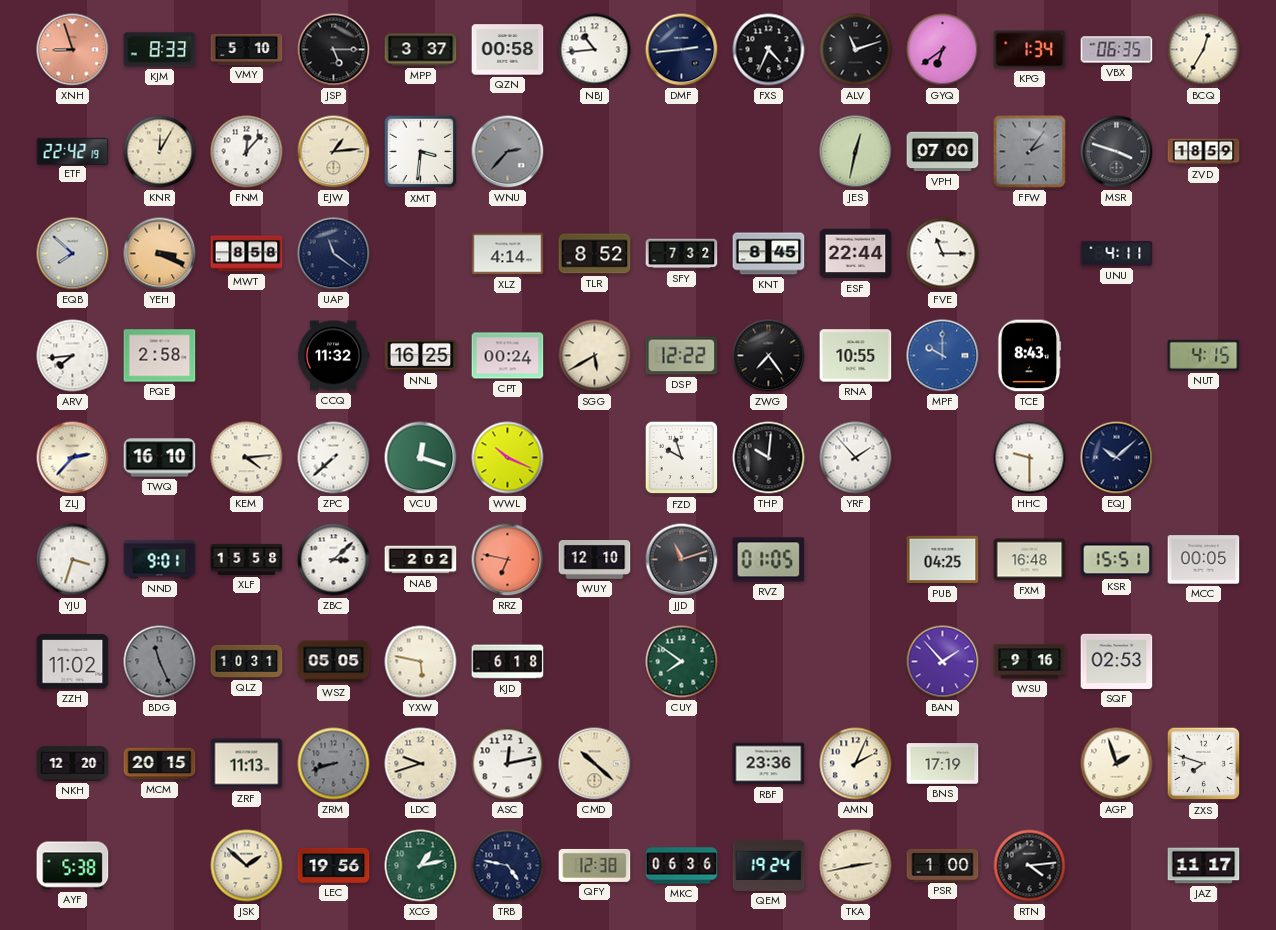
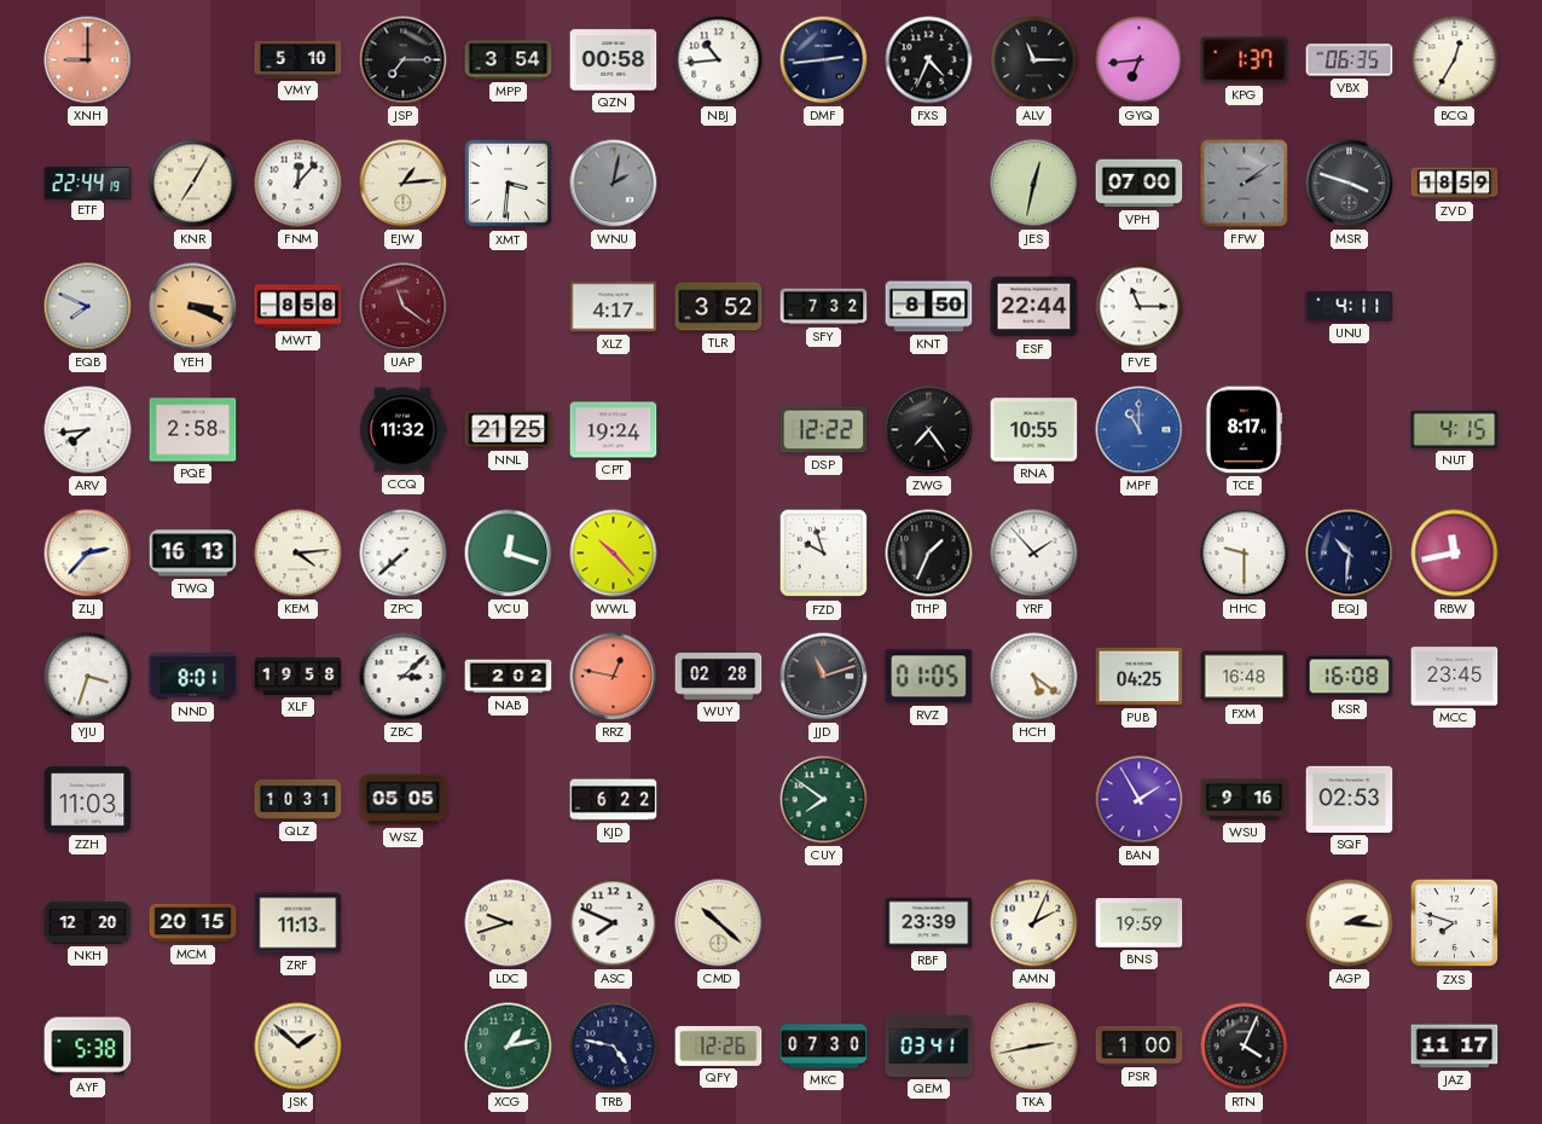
XNH: 8:57 -> 9:00
KJM: 8:33 -> none
JSP: 5:15 -> 7:15
MPP: 3:37 -> 3:54
ALV: 11:12 -> 11:15
GYQ: 6:39 -> 6:44
KPG: 1:34 -> 1:37
ETF: 22:42 -> 22:44
KNR: 12:05 -> 7:05
WNU: 2:37 -> 2:02
FFW: 2:06 -> 2:09
EQB: 7:52 -> 7:49
UAP dial: navy -> burgundy
XLZ: 4:14 -> 4:17
TLR: 8:52 -> 3:52
KNT: 8:45 -> 8:50
NNL: 16:25 -> 21:25
CPT: 00:24 -> 19:24
SGG: 5:40 -> none
MPF: 10:00 -> 11:00
TCE: 8:43 -> 8:17
TWQ: 16:10 -> 16:13
WWL: 10:19 -> 10:23
THP: 10:01 -> 1:34
EQJ: 10:08 -> 10:31
RBW: none -> 11:43
NND: 9:01 -> 8:01
XLF: 15:58 -> 19:58
RRZ: 6:47 -> 12:47
WUY: 12:10 -> 02:28
HCH: none -> 5:21
KSR: 15:51 -> 16:08
MCC: 00:05 -> 23:45
ZZH: 11:02 -> 11:03
BDG: 11:26 -> none
YXW: 5:47 -> none
KJD: 6:18 -> 6:22
BAN: 1:53 -> 1:55
ZRM: 8:42 -> none
ASC: 12:13 -> 7:49
RBF: 23:36 -> 23:39
BNS: 17:19 -> 19:59
AGP: 1:57 -> 2:16
LEC: 19:56 -> none
QFY: 12:38 -> 12:26
MKC: 06:36 -> 07:30
QEM: 19:24 -> 03:41
RTN: 4:14 -> 4:04
